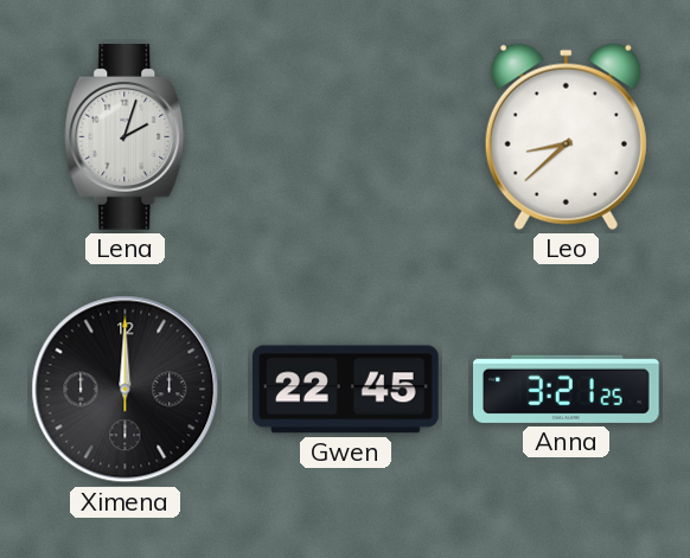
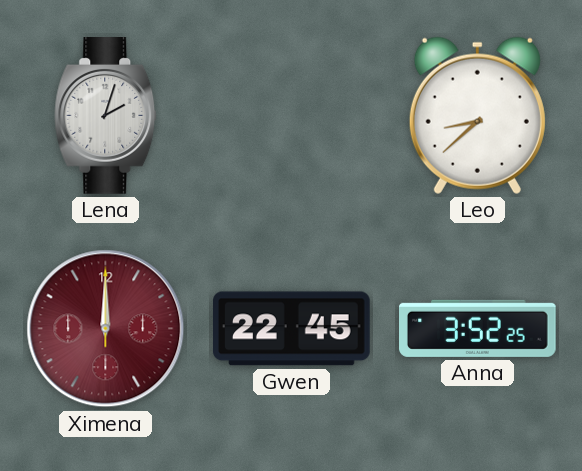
Ximena dial: black -> burgundy
Anna: 3:21 -> 3:52
